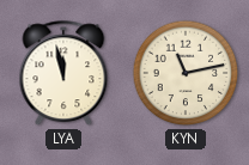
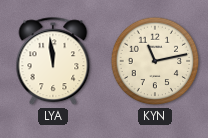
LYA: 11:58 -> 11:59
